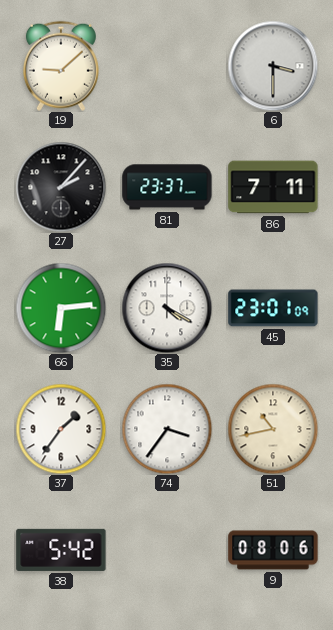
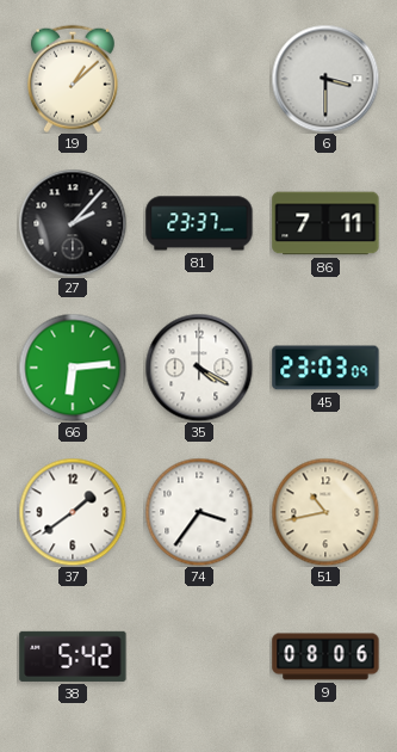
19: 9:08 -> 1:08
45: 23:01 -> 23:03
37: 1:36 -> 1:39
